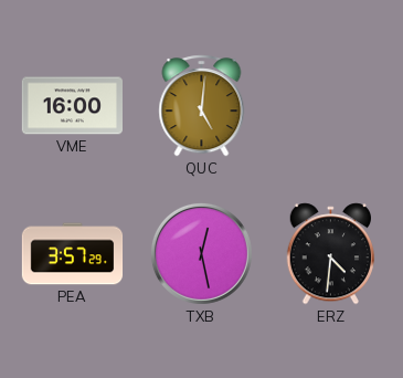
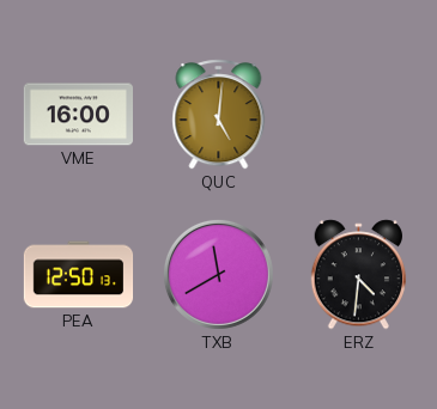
PEA: 3:57 -> 12:50
TXB: 12:28 -> 11:40
